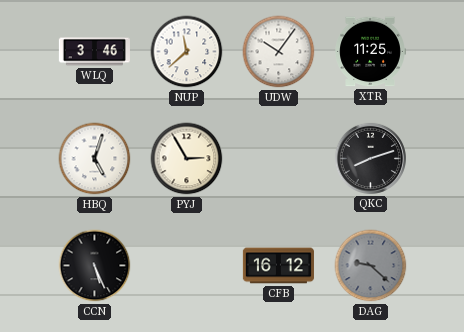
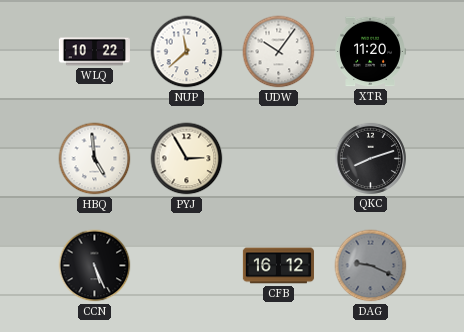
WLQ: 3:46 -> 10:22
XTR: 11:25 -> 11:20
HBQ: 5:03 -> 4:59
DAG: 9:22 -> 9:19
